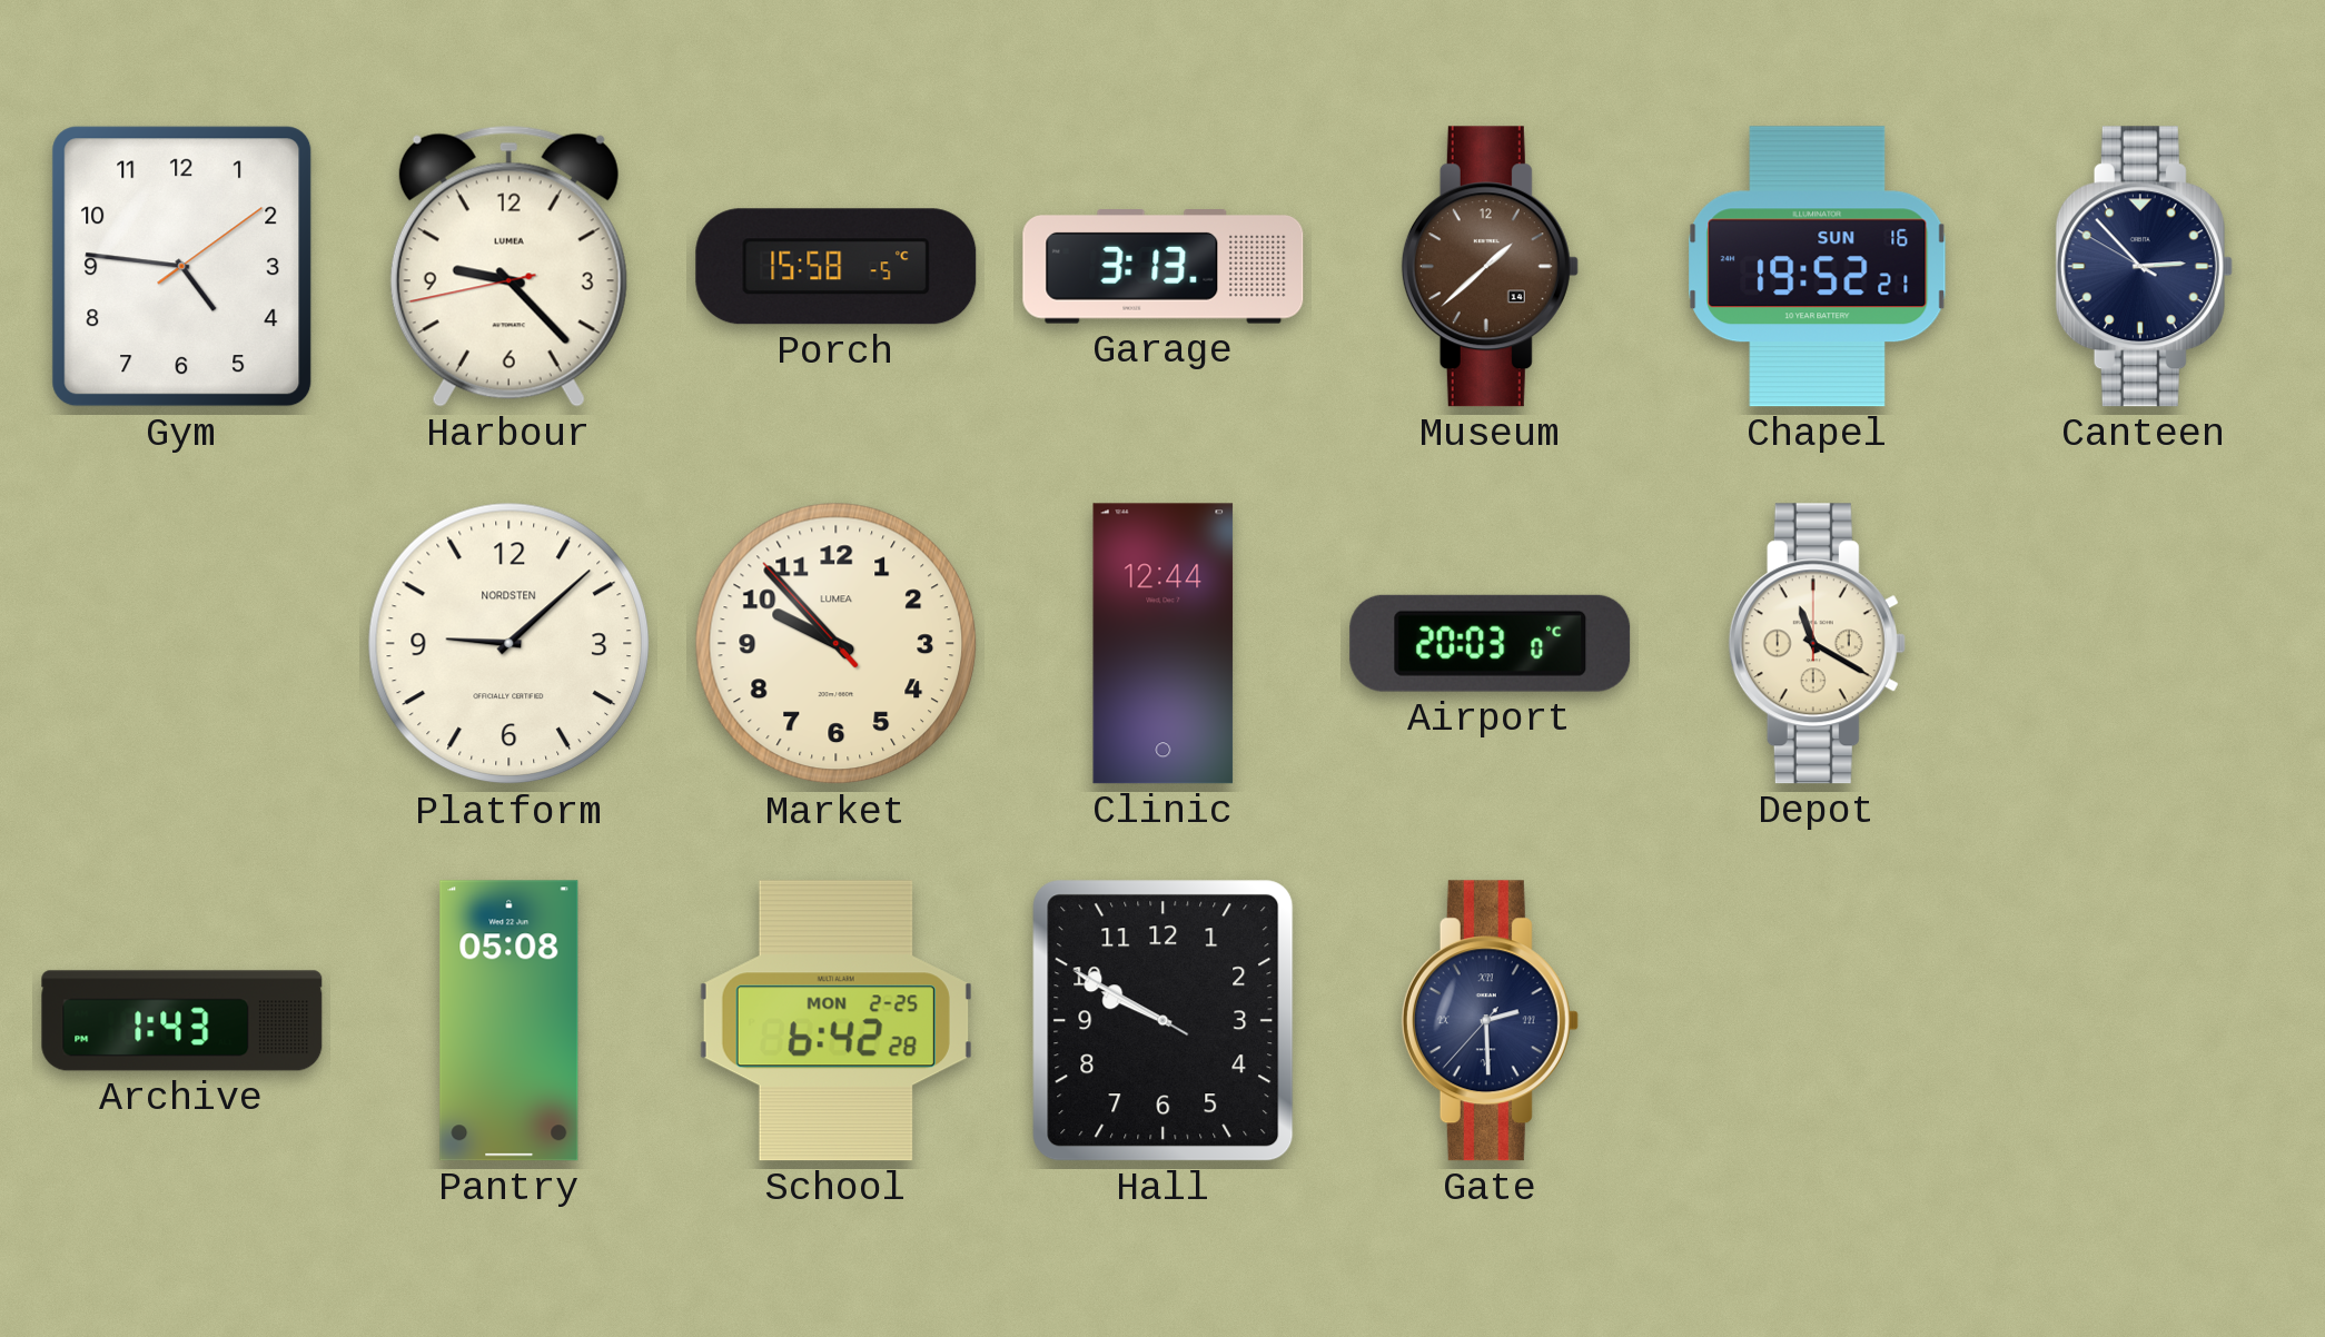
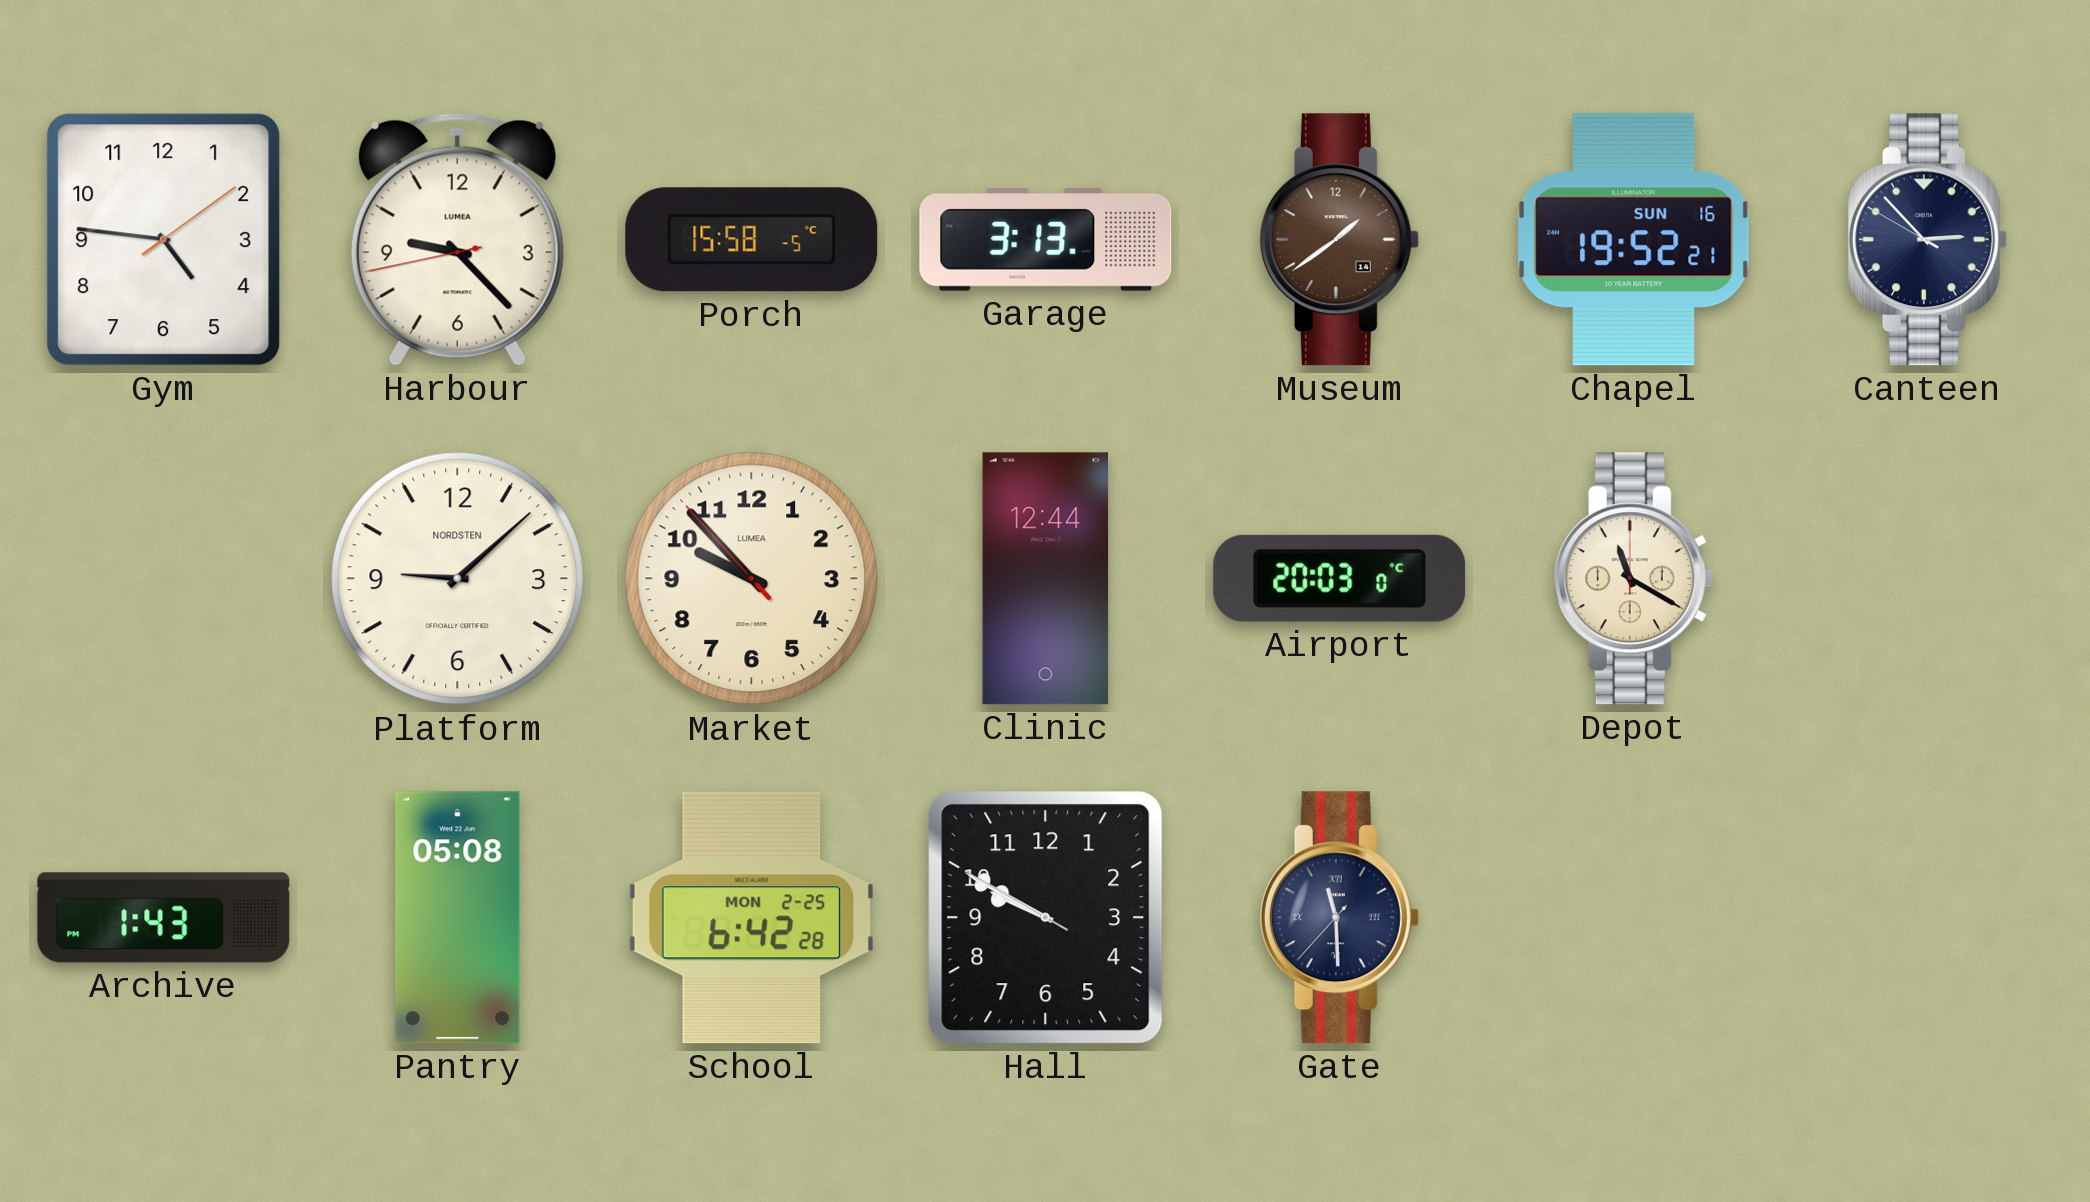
Museum: 1:38 -> 1:39
Gate: 2:29 -> 11:29
